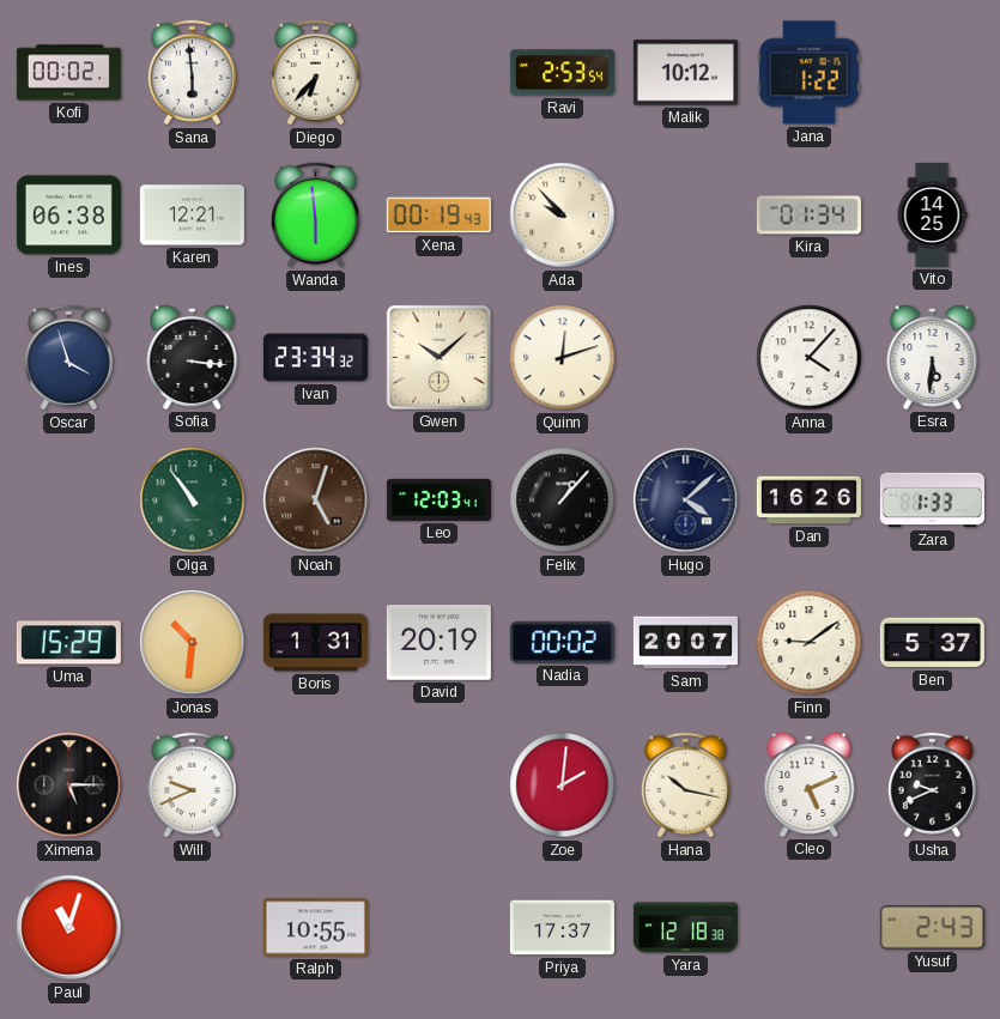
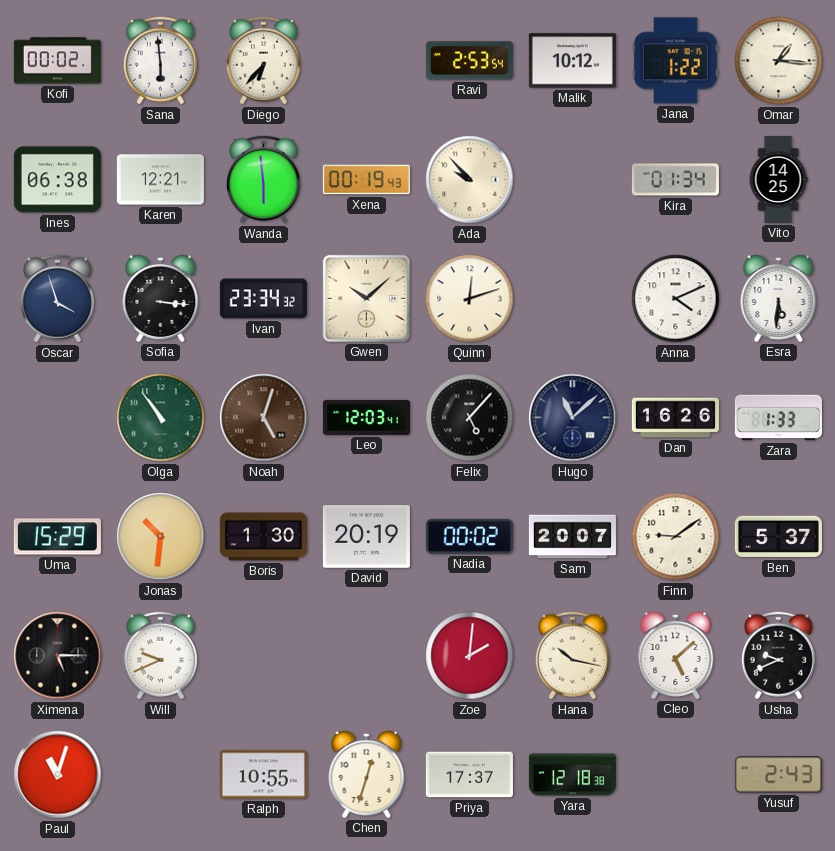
Omar: none -> 1:16
Anna: 4:07 -> 4:11
Felix: 1:07 -> 5:07
Hugo: 4:08 -> 11:08
Boris: 1:31 -> 1:30
Cleo: 5:11 -> 5:08
Chen: none -> 12:33
